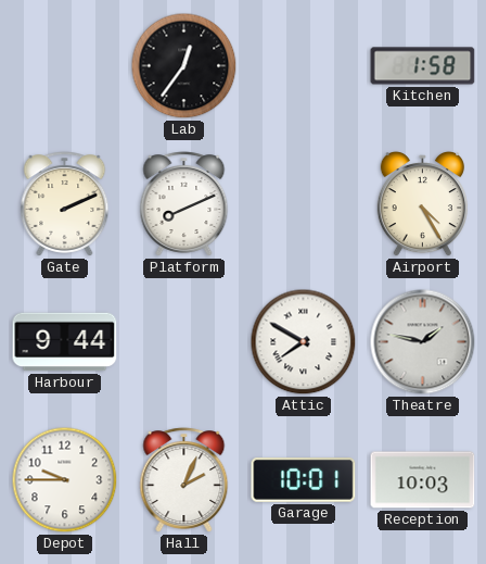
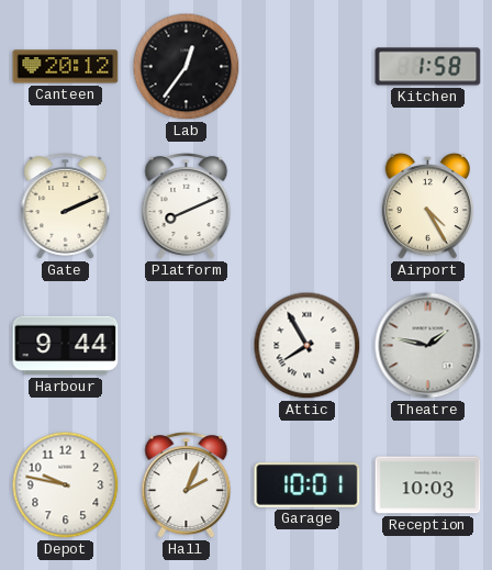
Canteen: none -> 20:12
Attic: 7:50 -> 7:55
Depot: 9:45 -> 9:47
